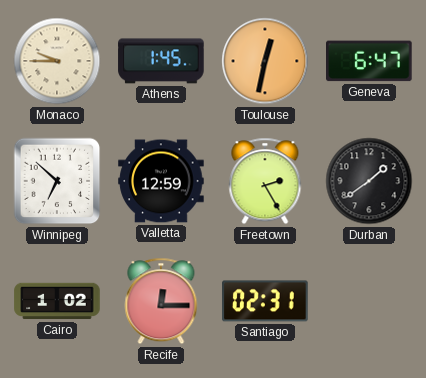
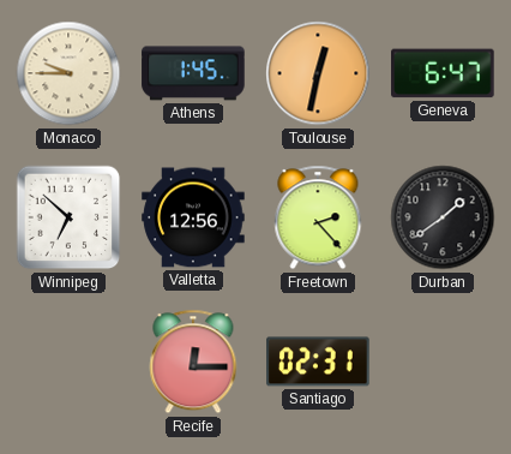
Valletta: 12:59 -> 12:56
Freetown: 2:25 -> 2:23
Cairo: 1:02 -> none
